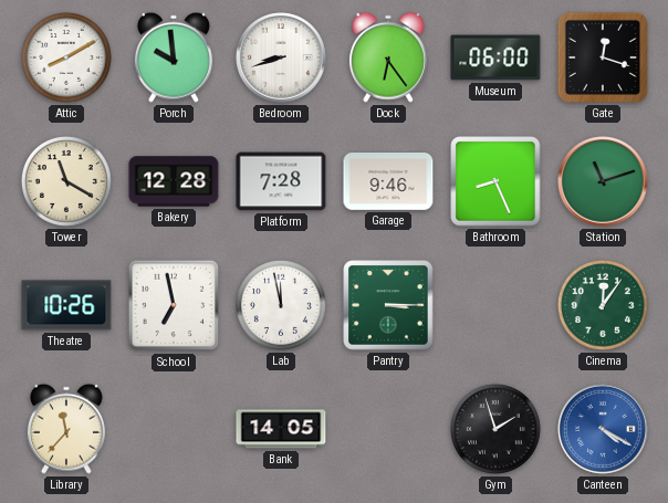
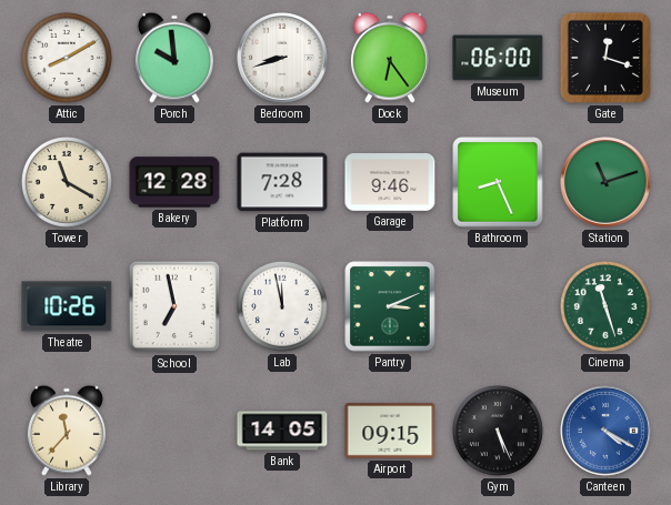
Pantry: 3:15 -> 3:11
Cinema: 12:06 -> 11:27
Airport: none -> 09:15
Gym: 1:57 -> 5:26
